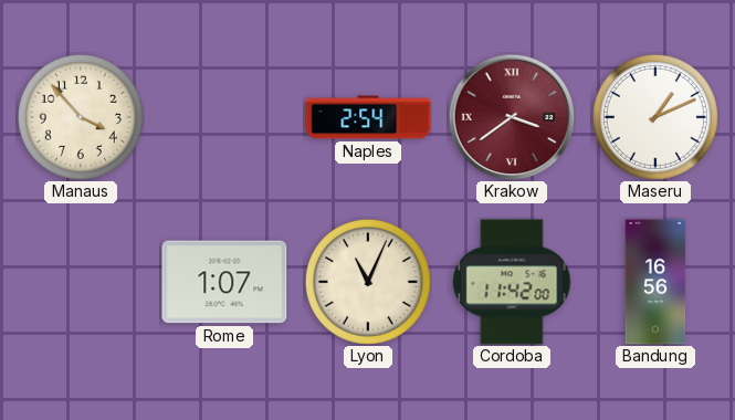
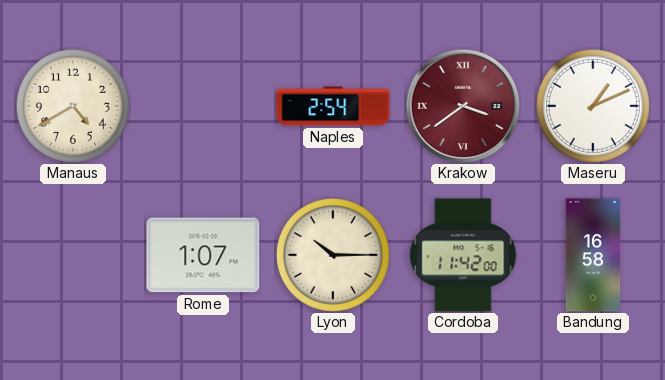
Manaus: 3:53 -> 4:40
Lyon: 11:04 -> 10:15
Bandung: 16:56 -> 16:58
